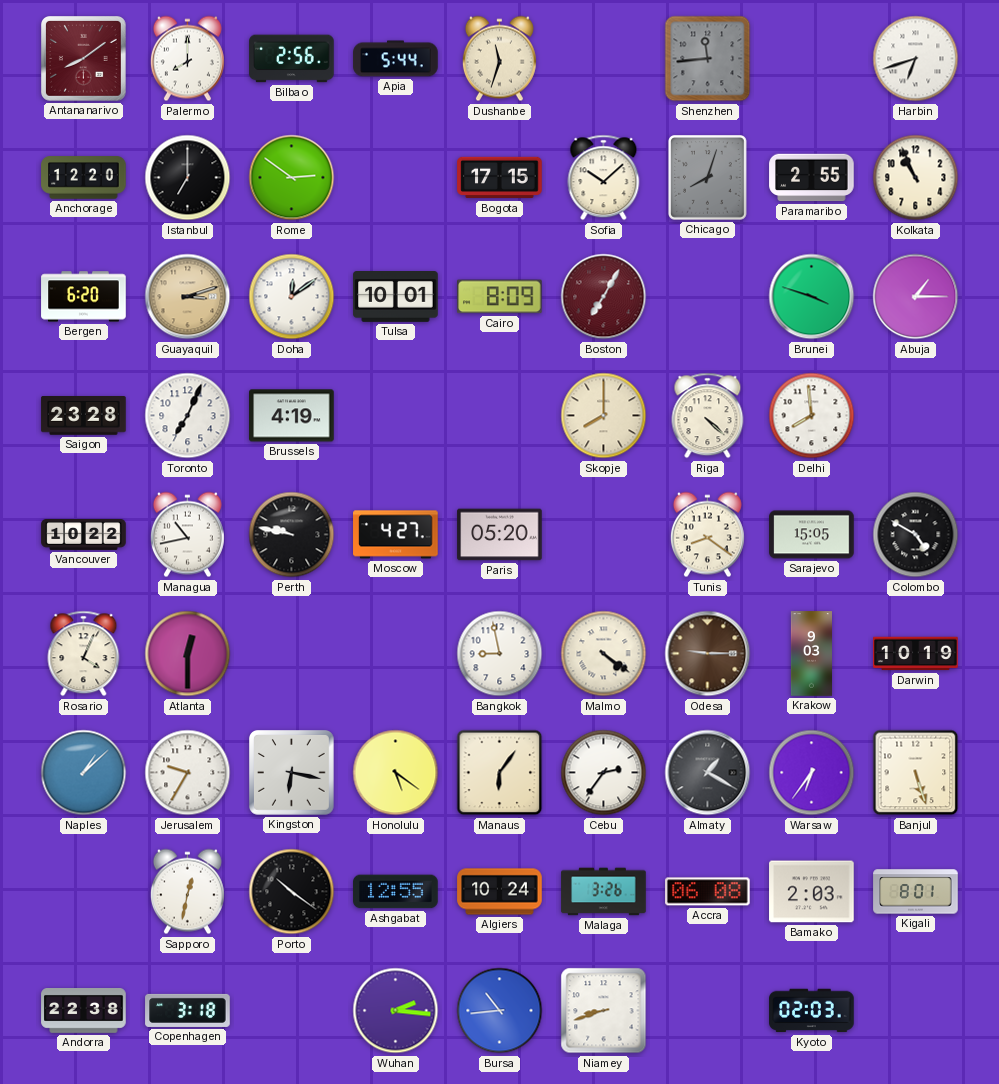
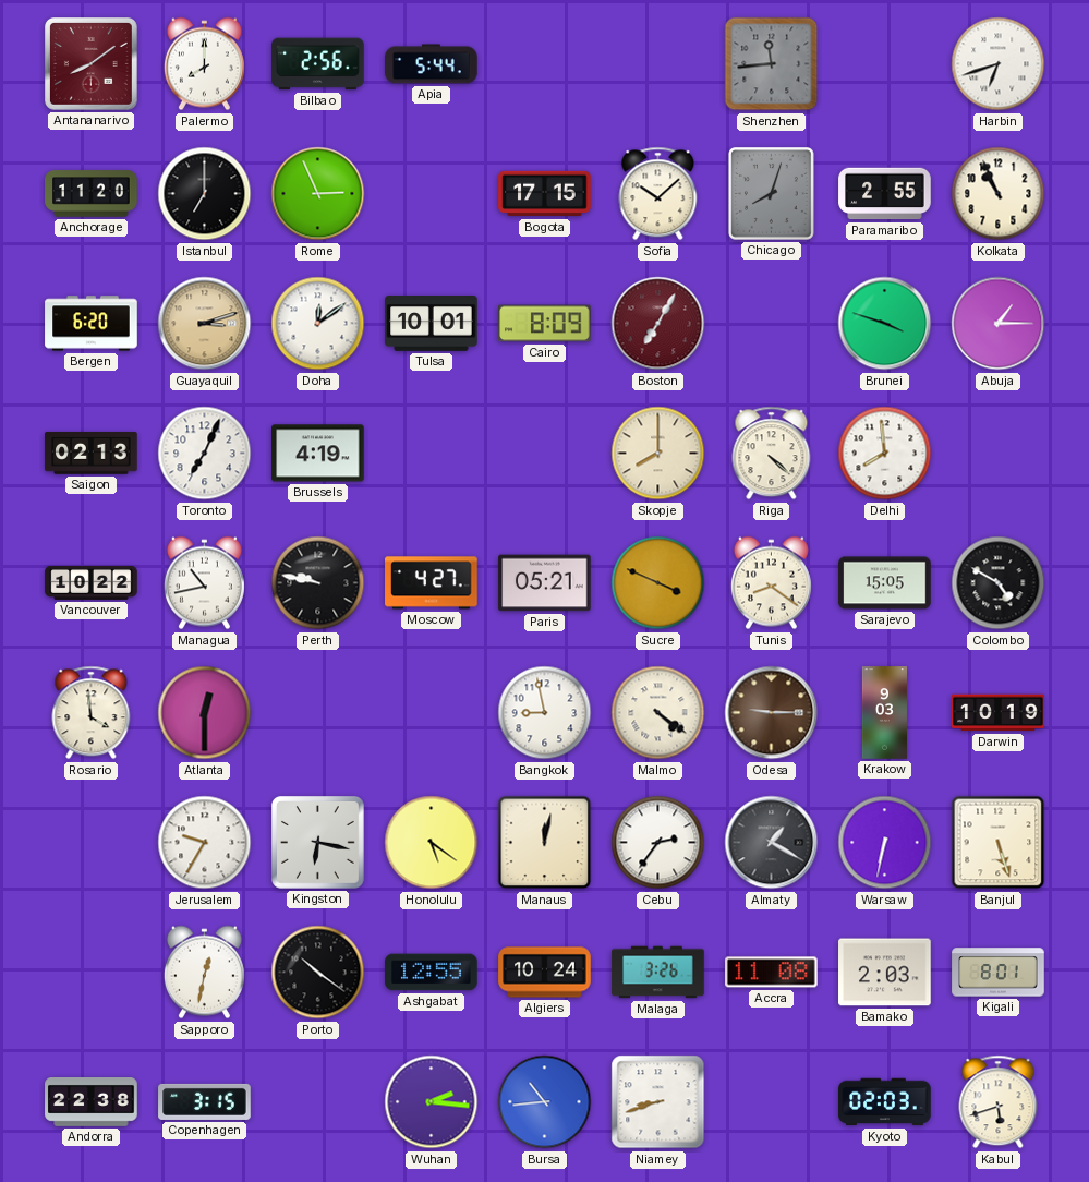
Dushanbe: 11:33 -> none
Anchorage: 12:20 -> 11:20
Rome: 2:51 -> 2:56
Saigon: 23:28 -> 02:13
Paris: 05:20 -> 05:21
Sucre: none -> 3:49
Rosario: 4:04 -> 3:59
Naples: 1:08 -> none
Manaus: 6:06 -> 12:02
Warsaw: 6:36 -> 6:32
Accra: 06:08 -> 11:08
Copenhagen: 3:18 -> 3:15
Kabul: none -> 5:42
